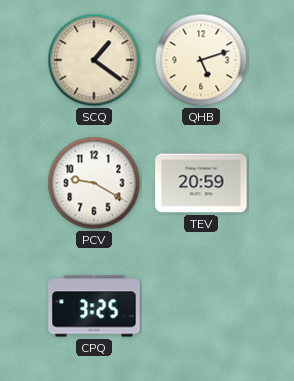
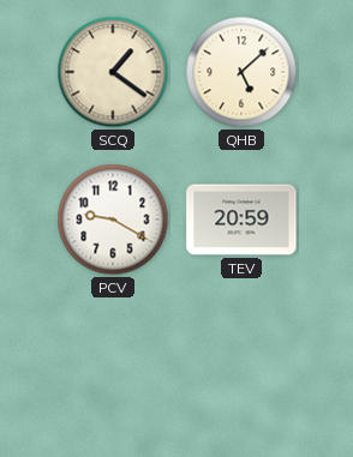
QHB: 5:12 -> 5:08
CPQ: 3:25 -> none
